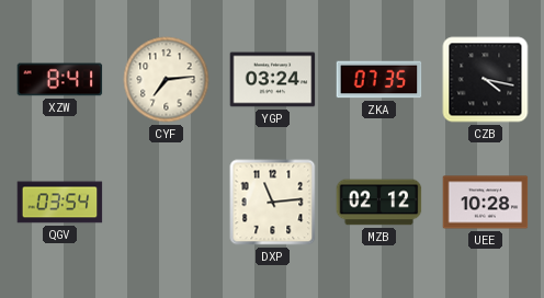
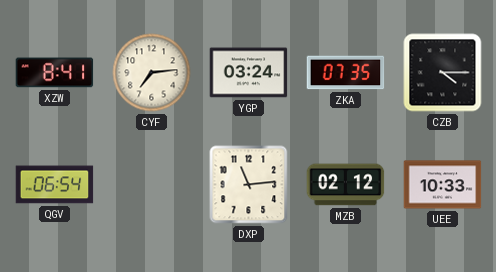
CZB: 4:17 -> 4:15
QGV: 03:54 -> 06:54
UEE: 10:28 -> 10:33
